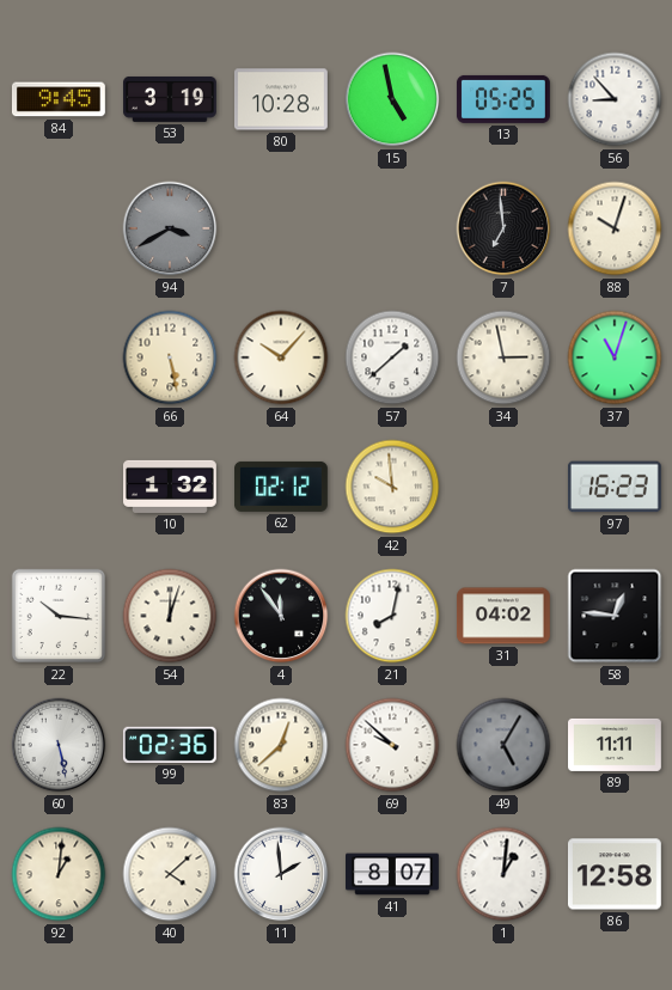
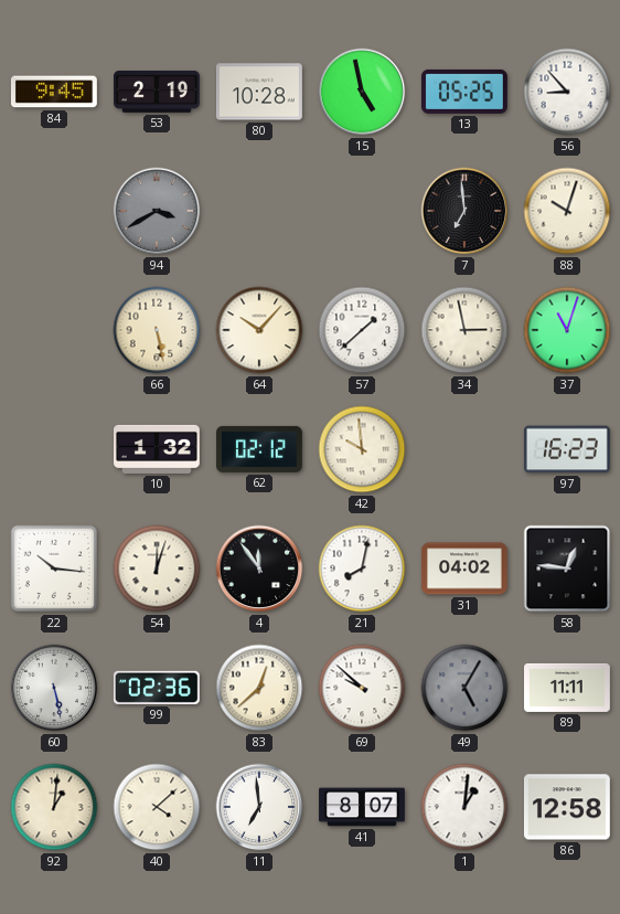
53: 3:19 -> 2:19
11: 1:59 -> 6:59
